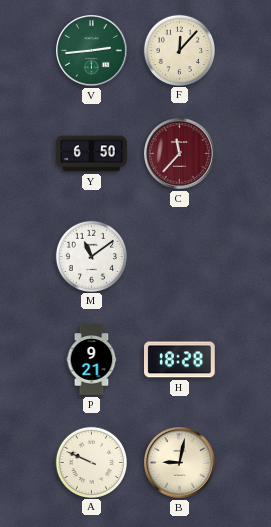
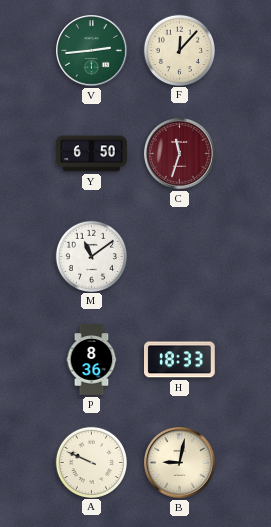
C: 11:37 -> 11:33
P: 9:21 -> 8:36
H: 18:28 -> 18:33
